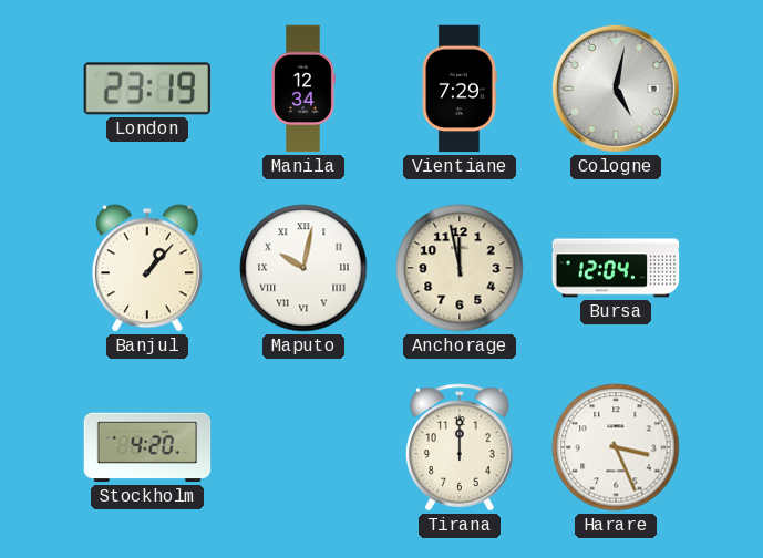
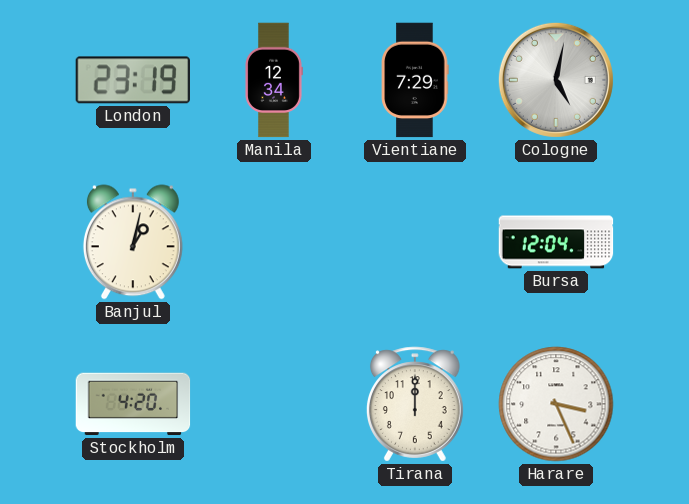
Banjul: 1:07 -> 1:02
Maputo: 10:02 -> none
Anchorage: 11:58 -> none
